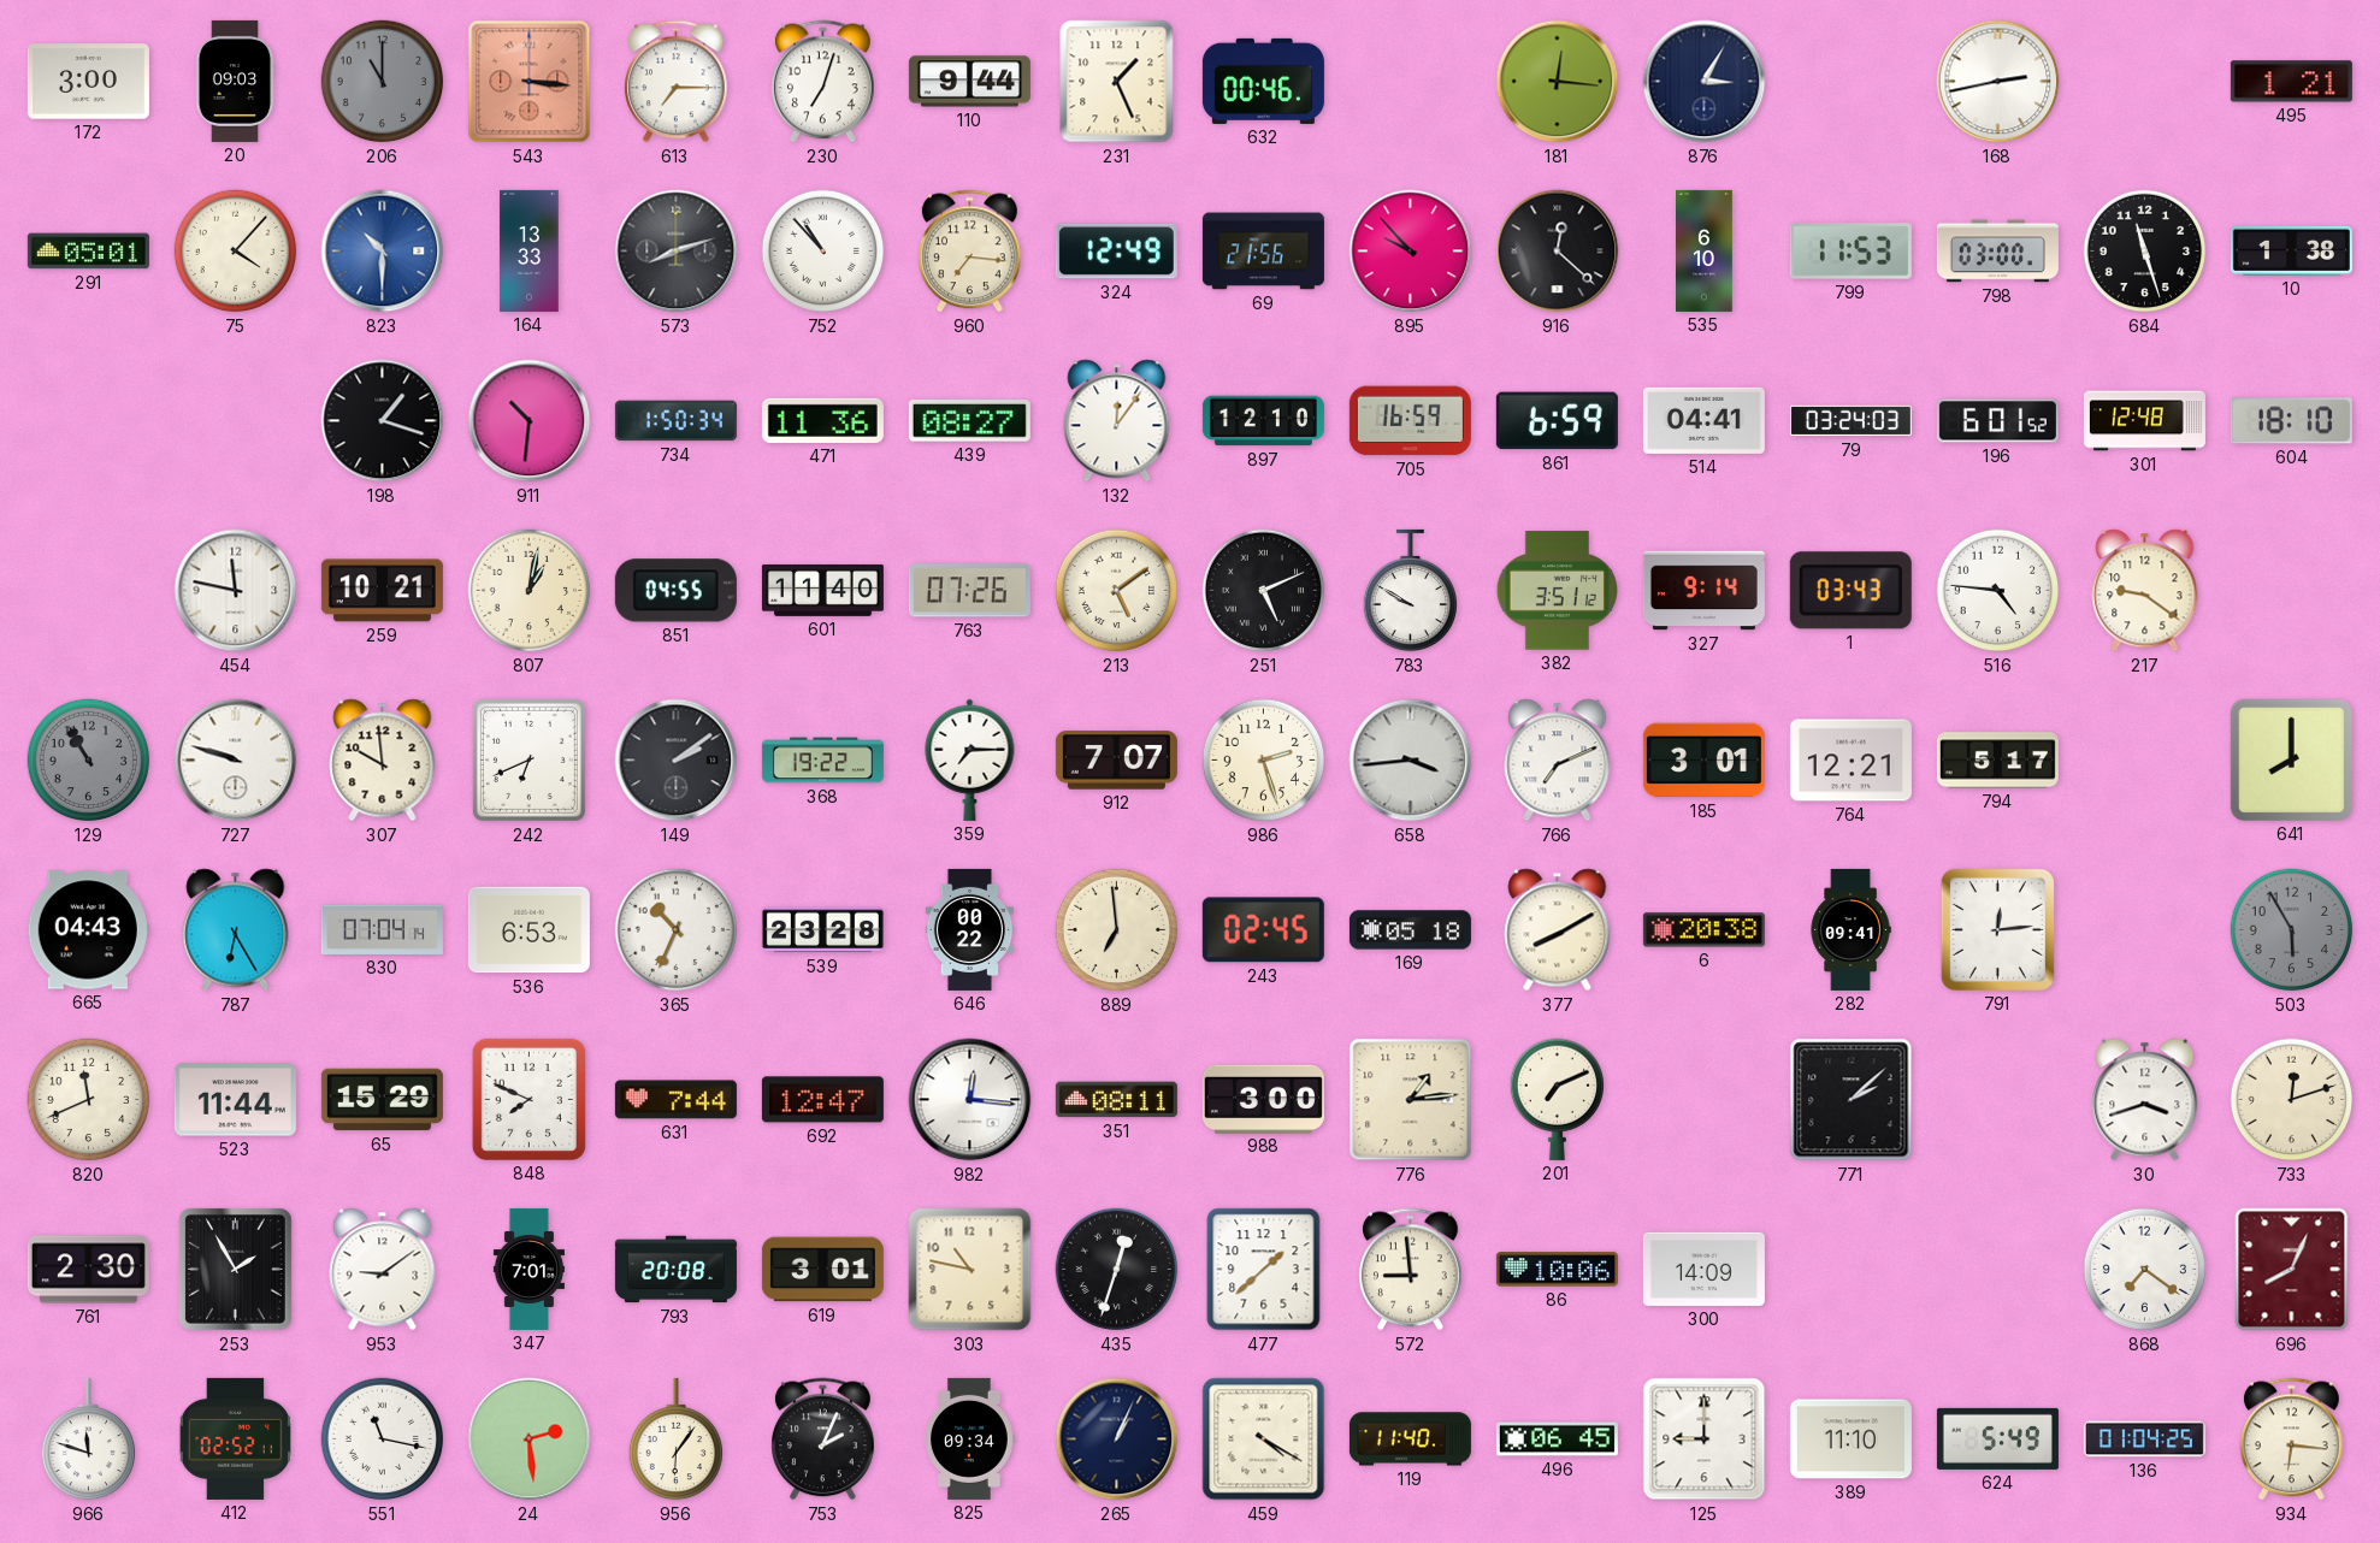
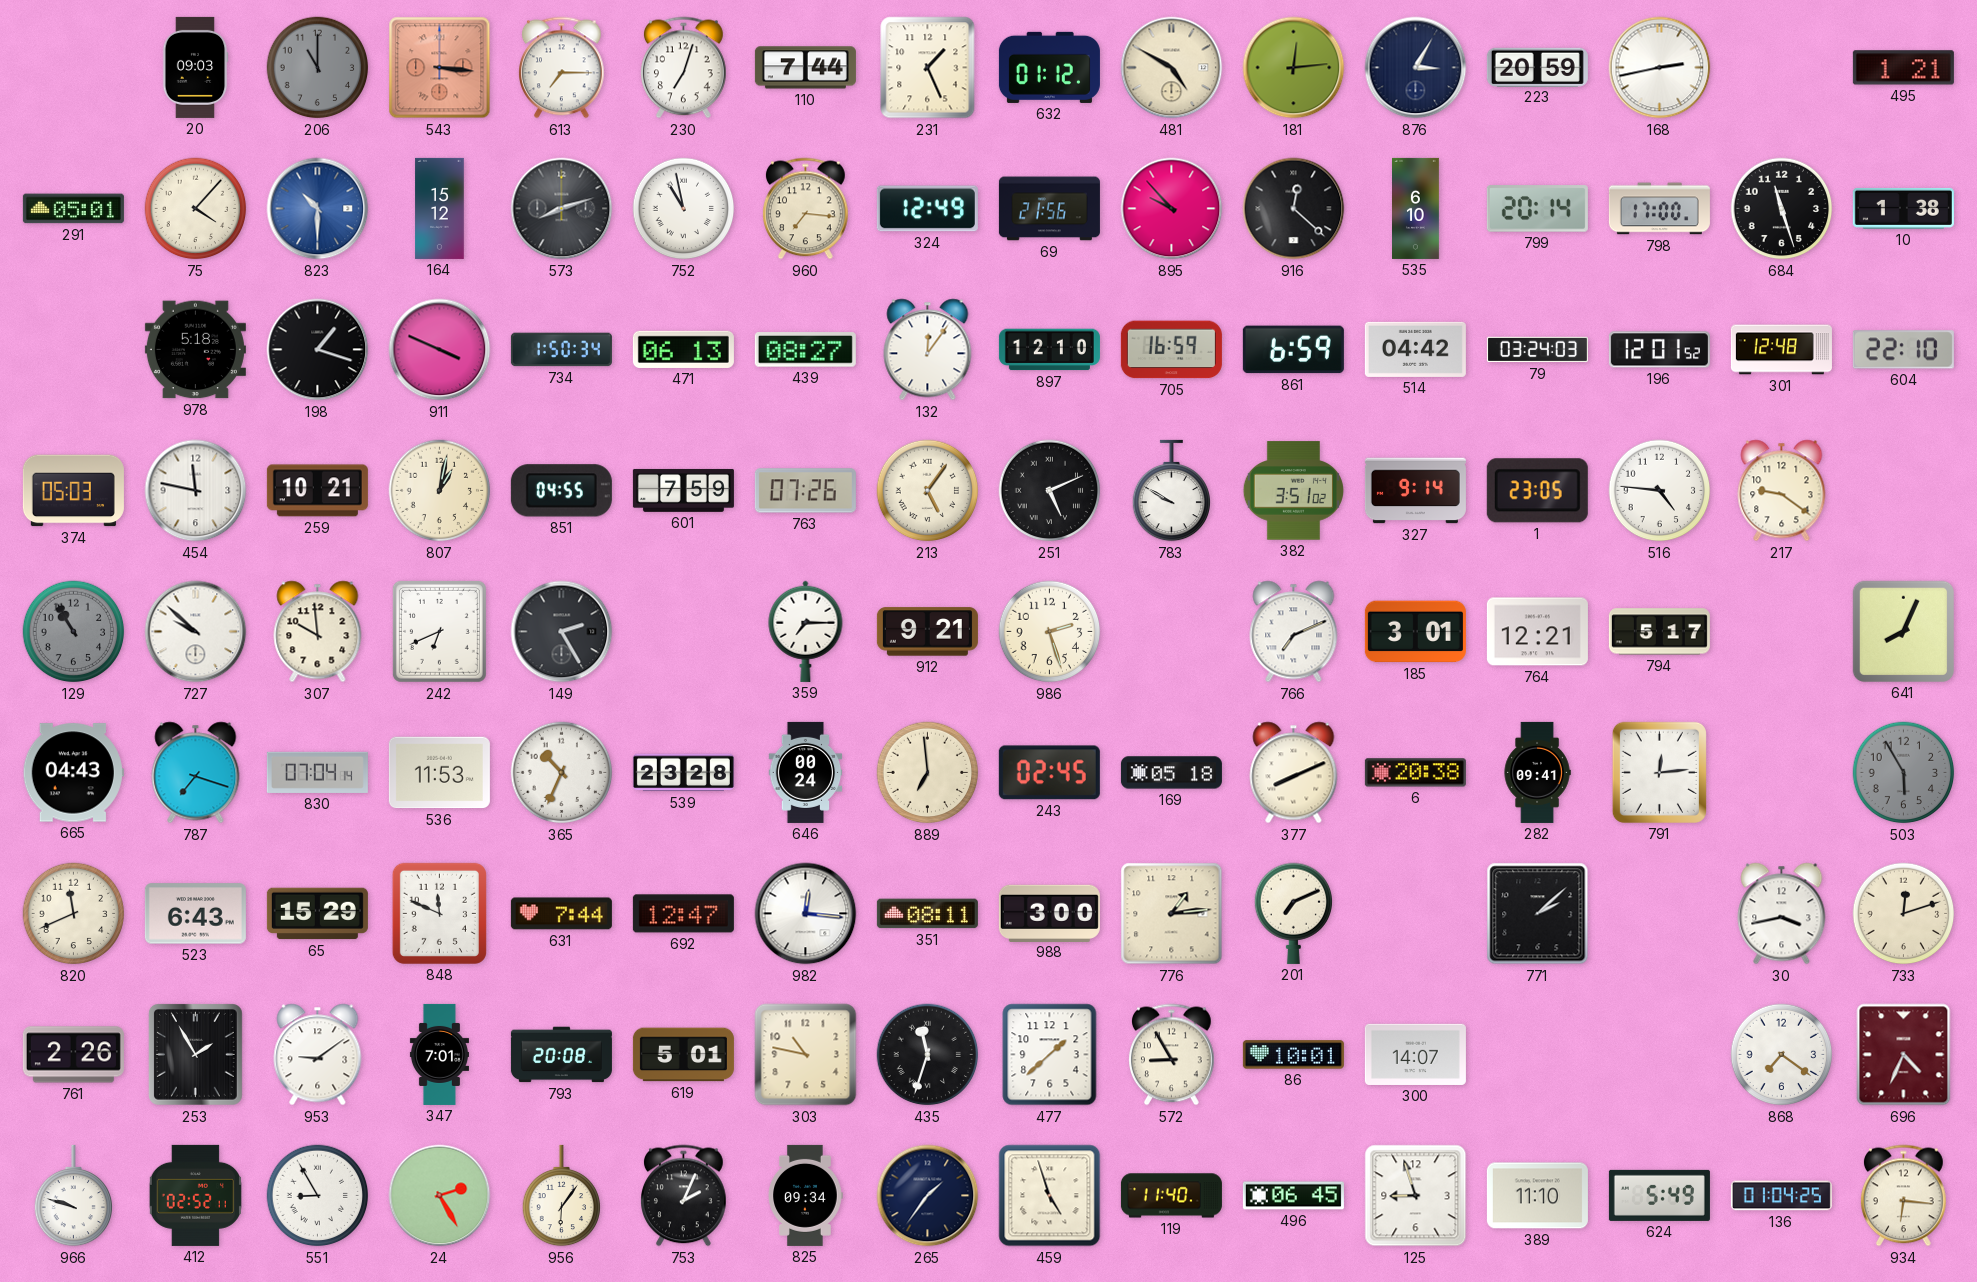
172: 3:00 -> none
110: 9:44 -> 7:44
632: 00:46 -> 01:12
481: none -> 4:50
181: 12:16 -> 12:14
223: none -> 20:59
164: 13:33 -> 15:12
752: 10:53 -> 10:58
799: 11:53 -> 20:14
798: 03:00 -> 17:00
978: none -> 5:18
911: 10:31 -> 3:49
471: 11:36 -> 06:13
514: 04:41 -> 04:42
196: 6:01 -> 12:01
604: 18:10 -> 22:10
374: none -> 05:03
601: 11:40 -> 7:59
213: 5:09 -> 5:06
382: 3:51:12 -> 3:51:02
1: 03:43 -> 23:05
727: 9:48 -> 9:52
149: 2:09 -> 2:25
368: 19:22 -> none
912: 7:07 -> 9:21
658: 3:44 -> none
641: 8:00 -> 8:04
787: 6:25 -> 7:18
536: 6:53 -> 11:53
646: 00:22 -> 00:24
377: 8:10 -> 8:11
523: 11:44 -> 6:43
848: 7:49 -> 11:49
30: 3:42 -> 3:43
761: 2:30 -> 2:26
619: 3:01 -> 5:01
435: 12:33 -> 11:33
572: 8:59 -> 8:55
86: 10:06 -> 10:01
300: 14:09 -> 14:07
696: 8:04 -> 4:34
966: 11:48 -> 9:48
551: 11:17 -> 8:55
24: 2:29 -> 2:25
265: 1:04 -> 1:36
459: 4:20 -> 4:57
125: 9:00 -> 8:57
